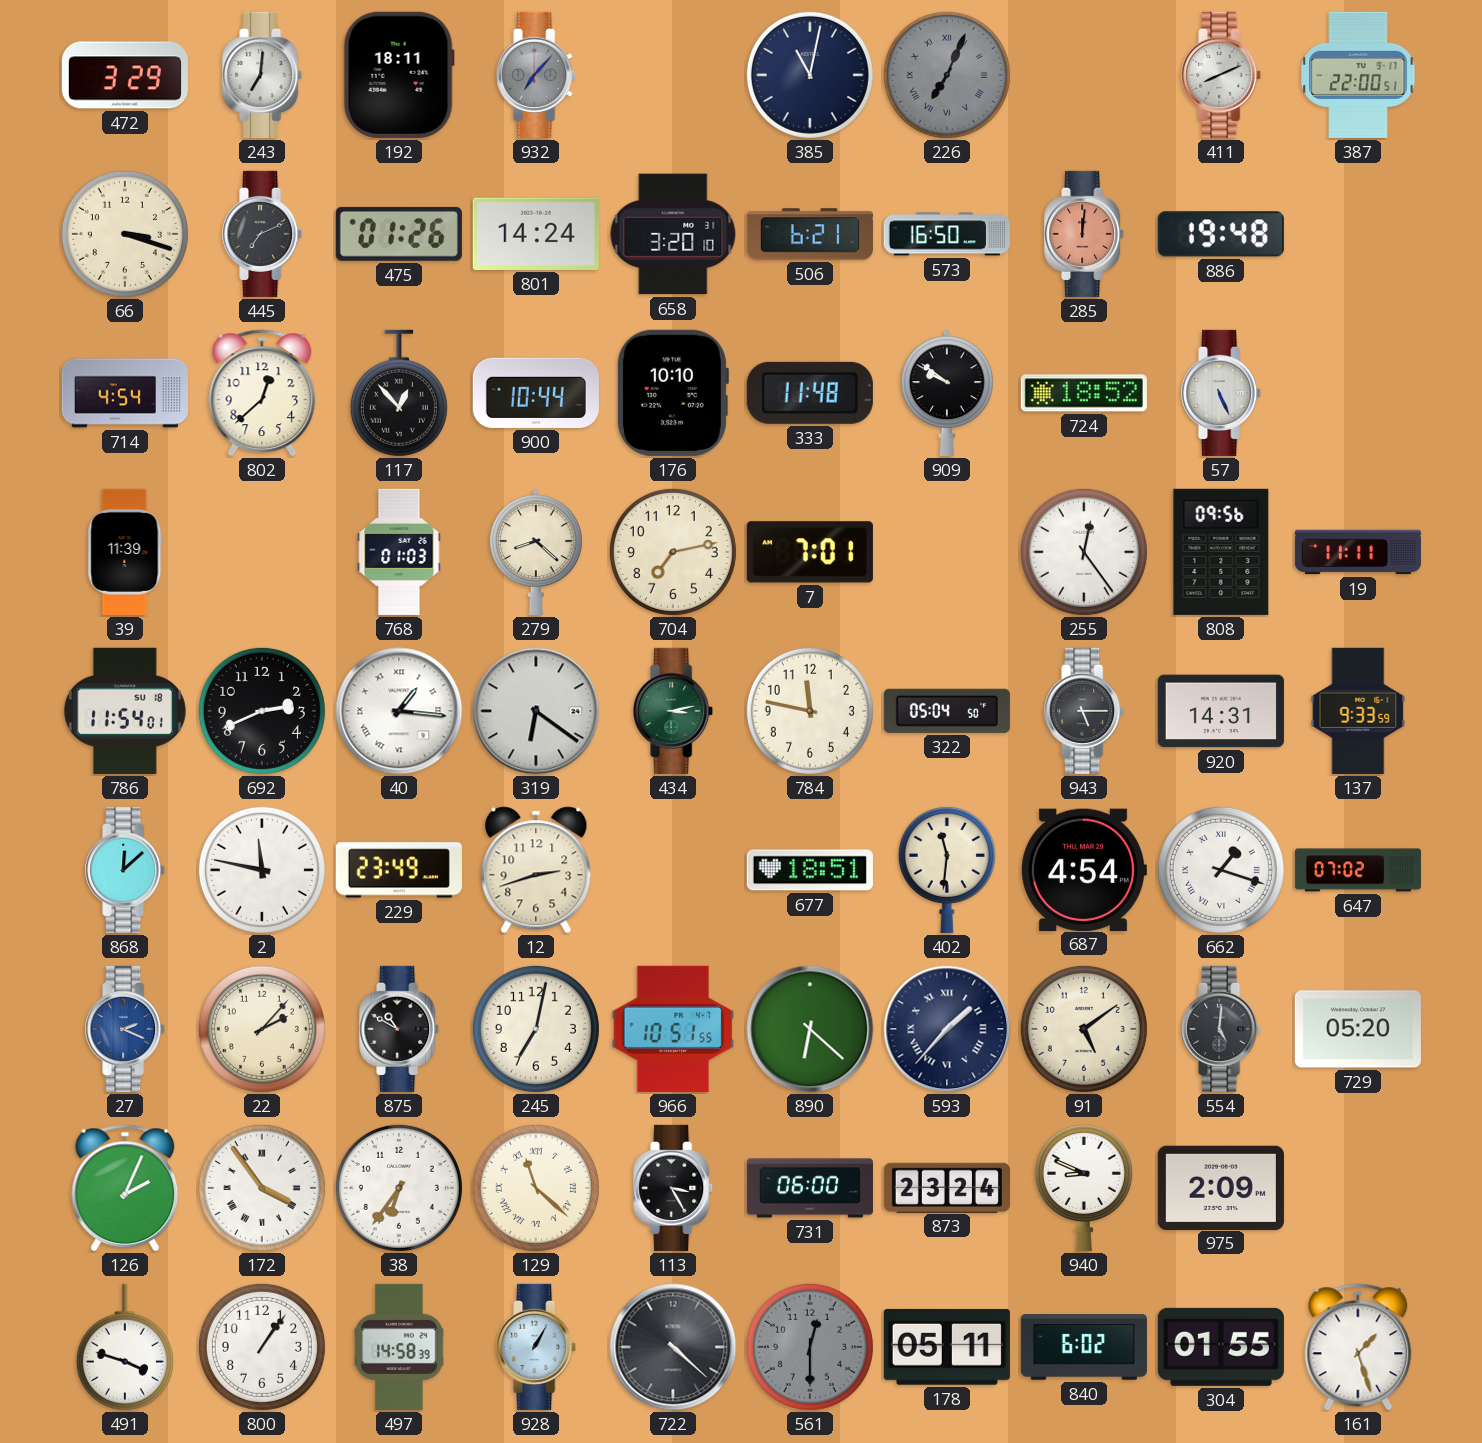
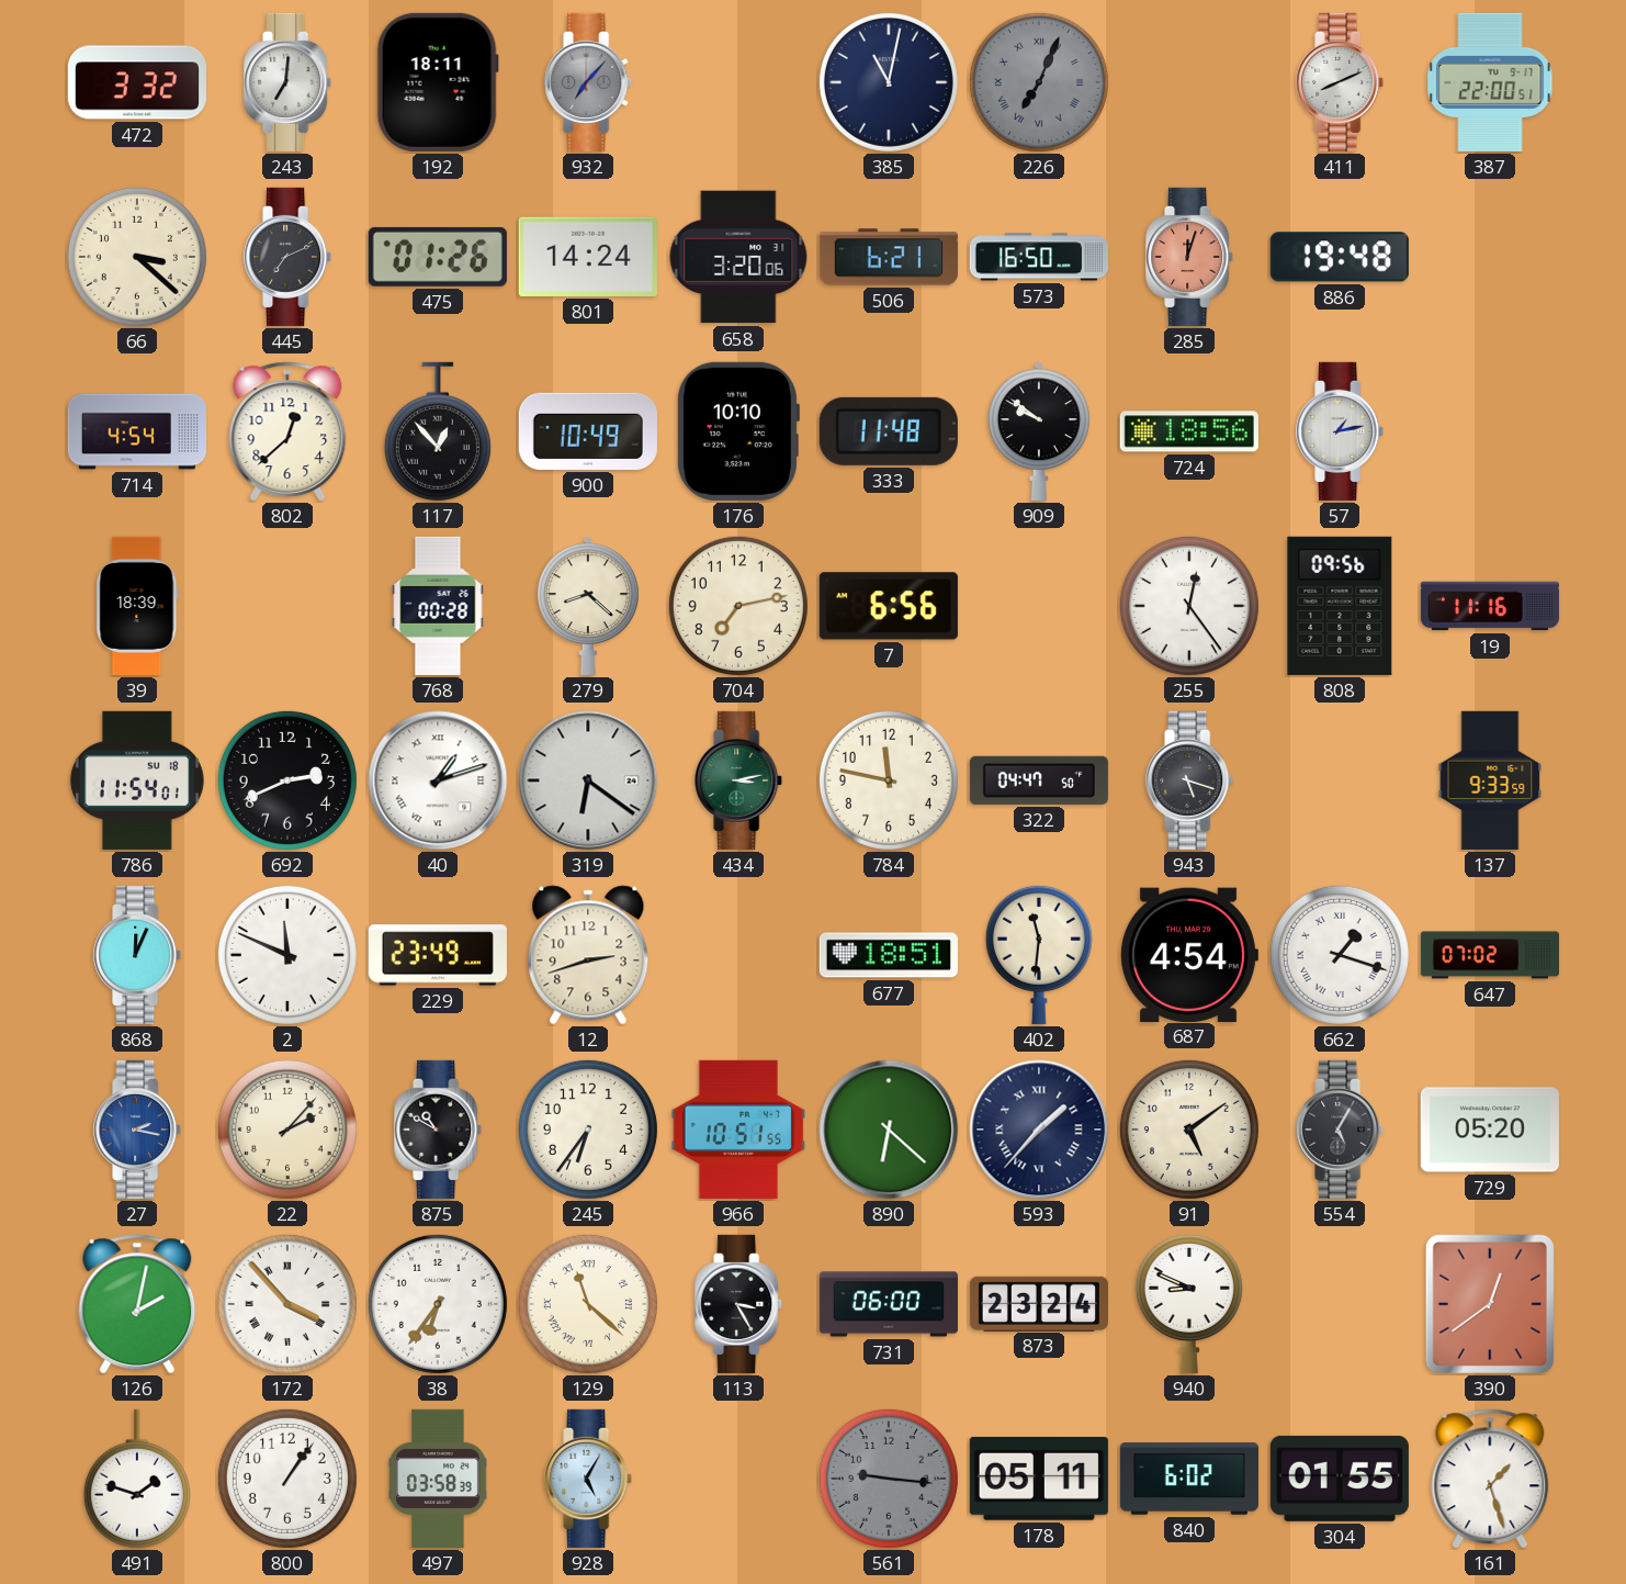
472: 3:29 -> 3:32
66: 3:18 -> 3:22
658: 3:20:10 -> 3:20:06
285: 12:01 -> 12:03
900: 10:44 -> 10:49
724: 18:52 -> 18:56
57: 5:26 -> 1:13
39: 11:39 -> 18:39
768: 01:03 -> 00:28
7: 7:01 -> 6:56
19: 11:11 -> 11:16
40: 1:16 -> 1:12
322: 05:04 -> 04:47
943: 5:15 -> 5:18
920: 14:31 -> none
868: 12:08 -> 12:04
2: 11:47 -> 11:49
27: 2:19 -> 2:17
245: 7:02 -> 6:36
554: 5:01 -> 5:05
126: 2:04 -> 2:02
172: 3:54 -> 3:53
975: 2:09 -> none
390: none -> 12:39
491: 3:48 -> 1:48
497: 14:58 -> 03:58
928: 1:05 -> 5:05
722: 4:22 -> none
561: 12:30 -> 9:16
